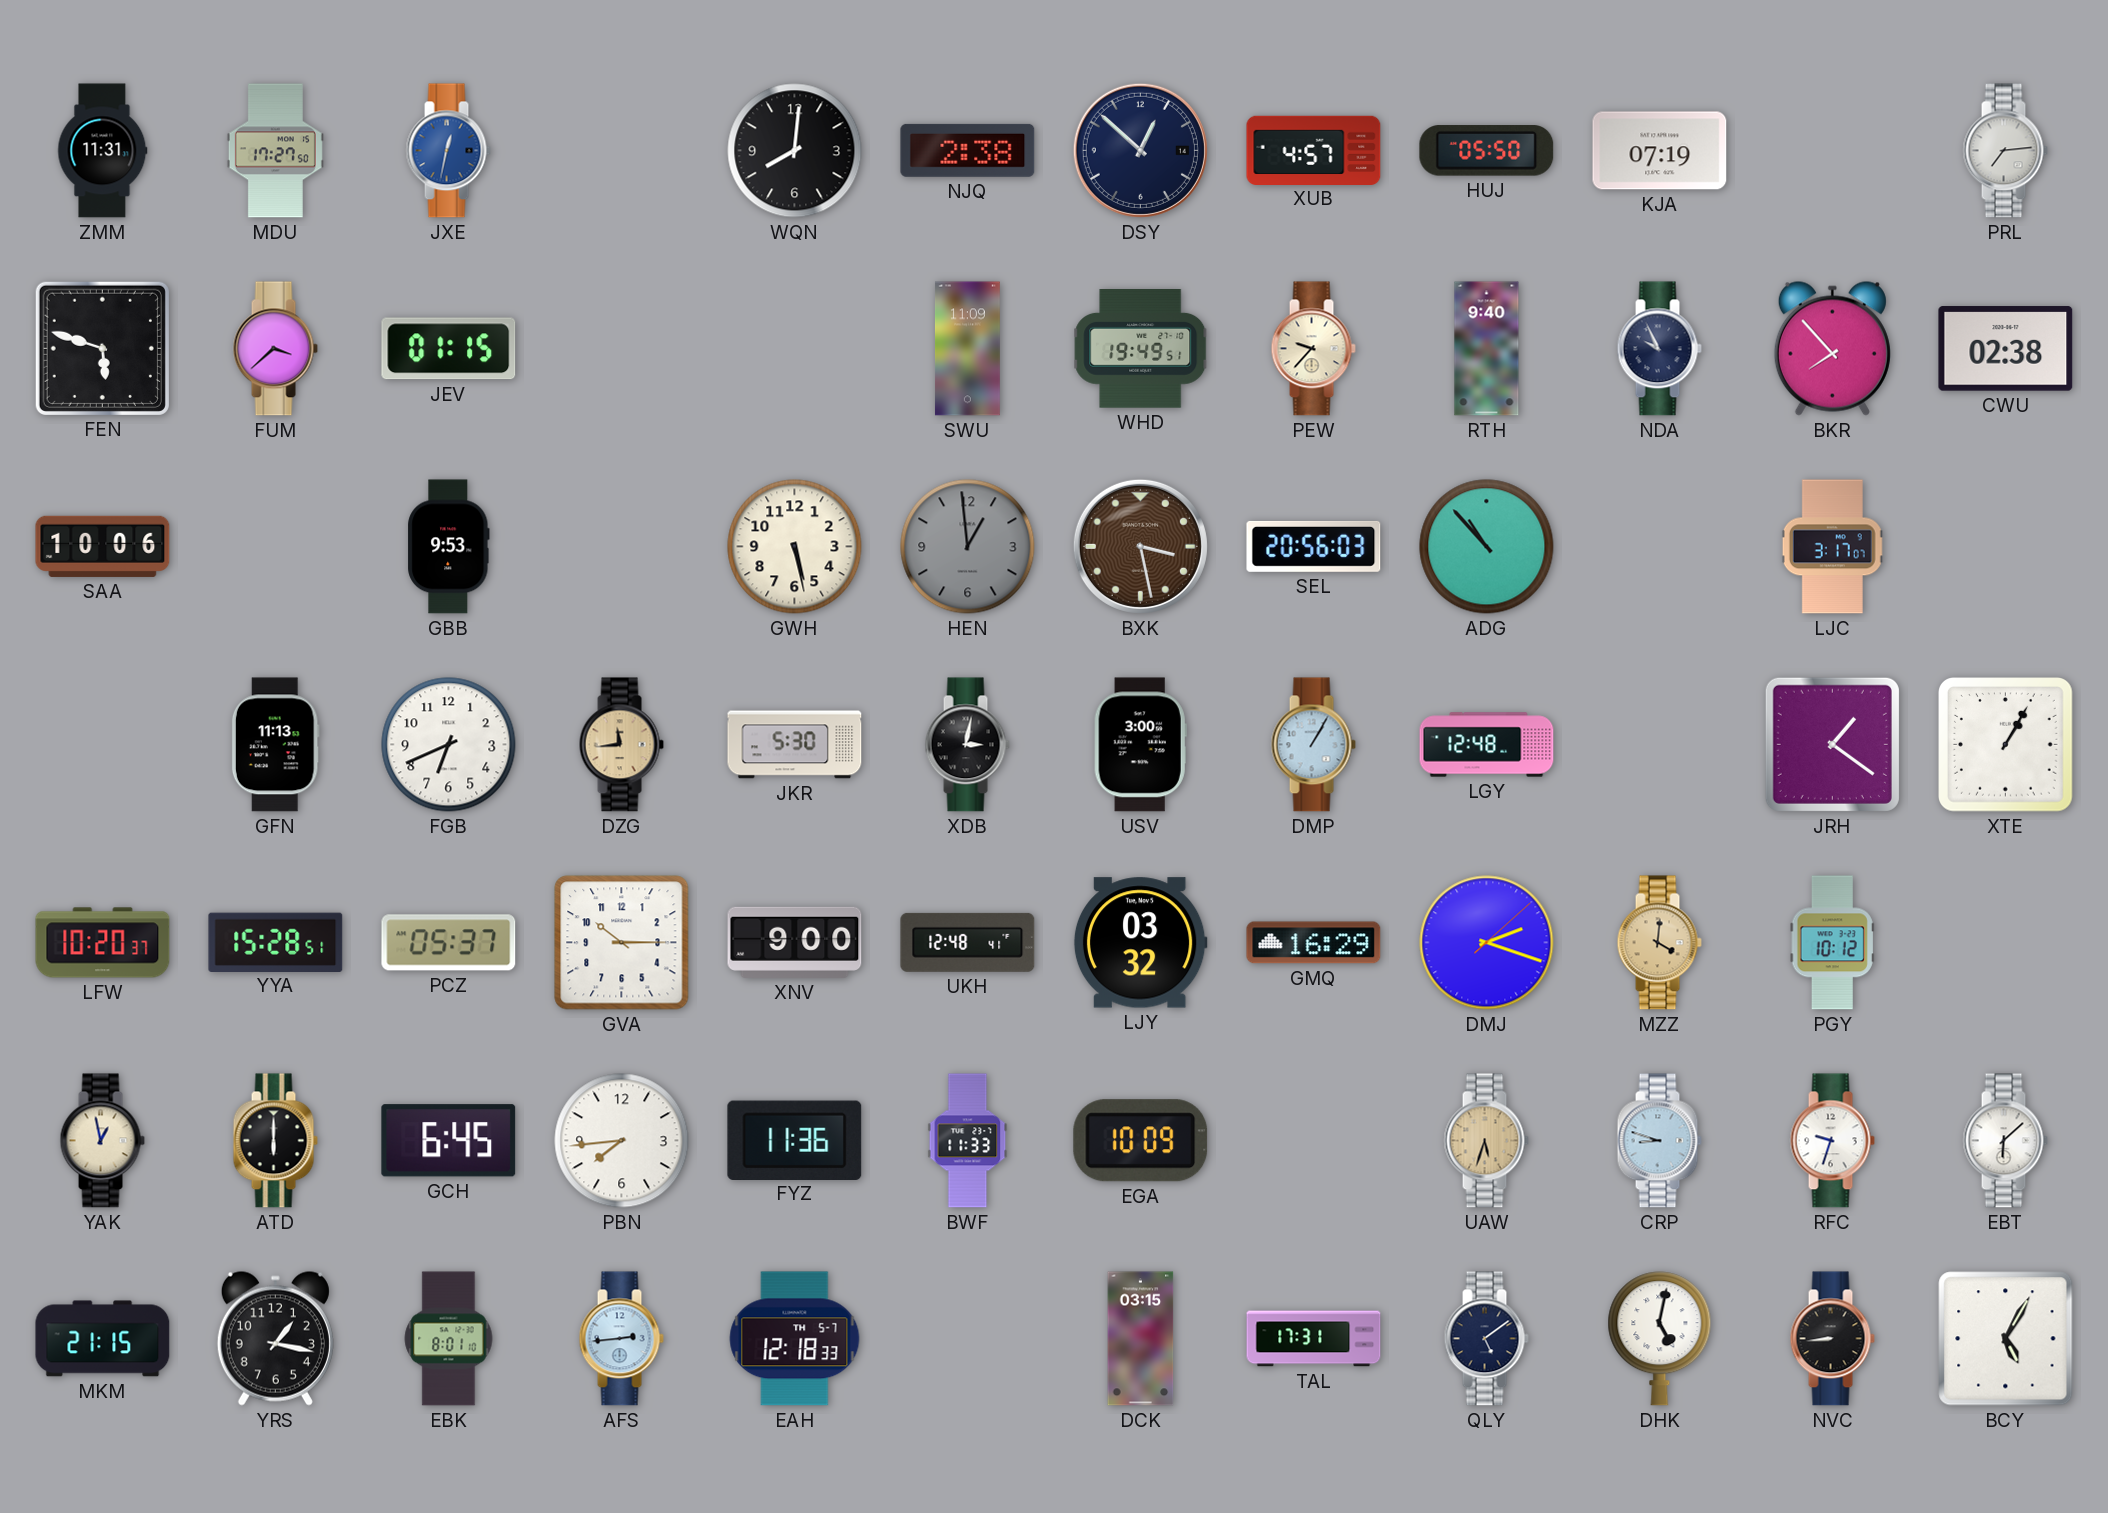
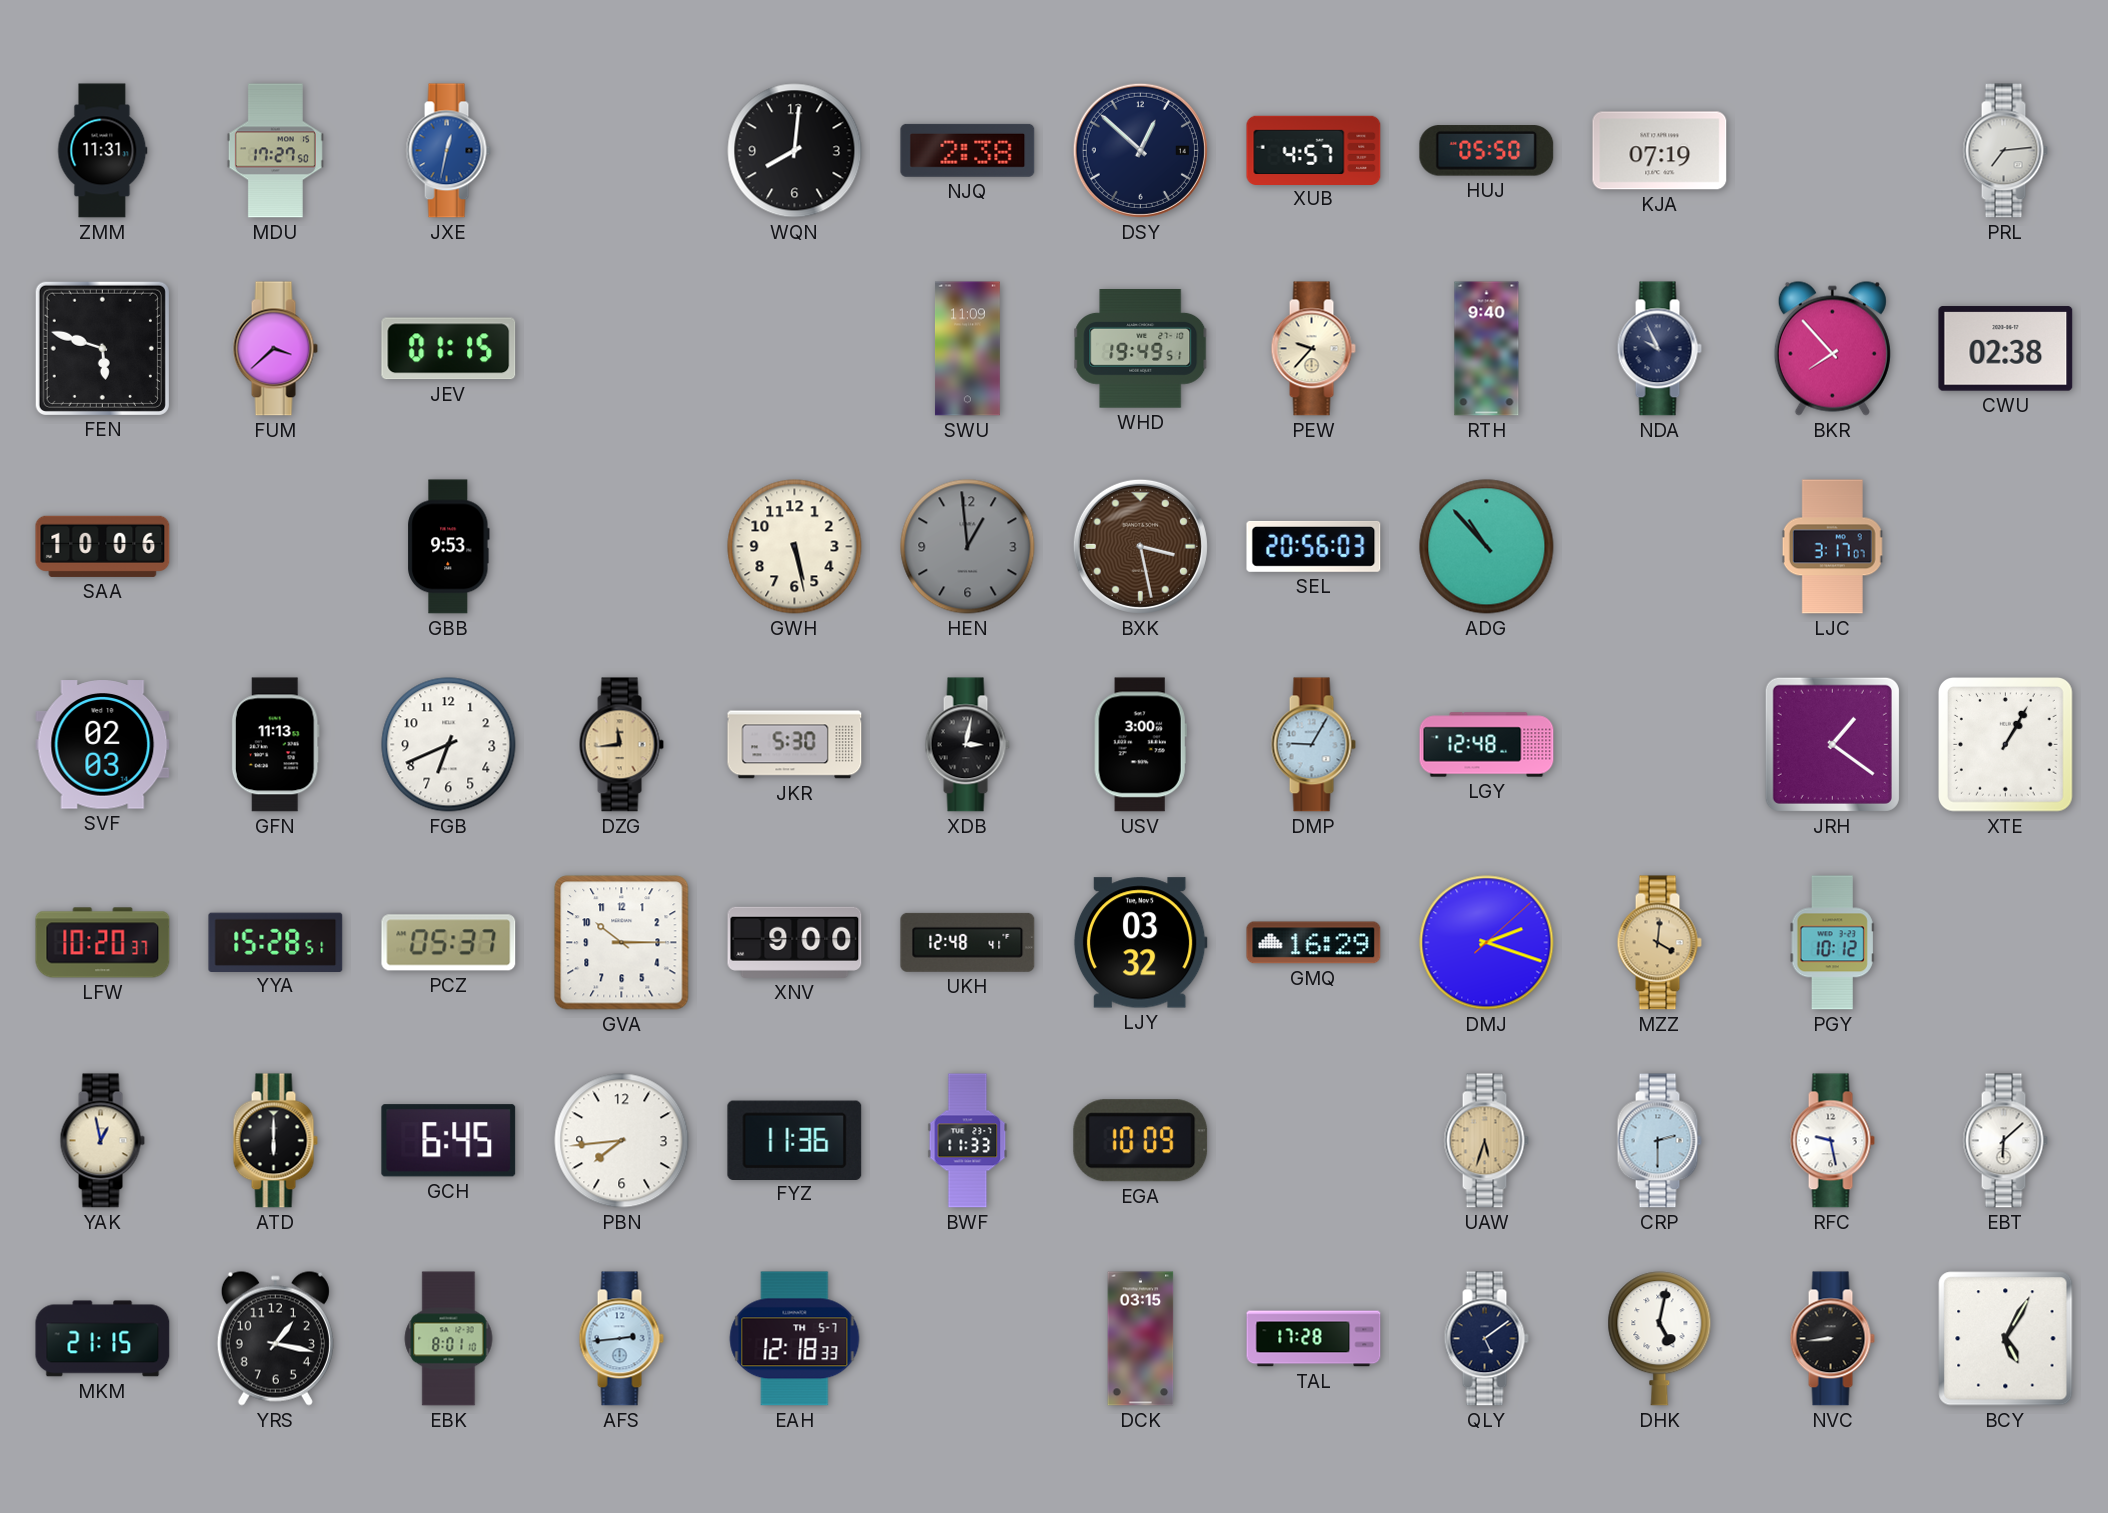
SVF: none -> 02:03
DMP: 1:05 -> 9:05
CRP: 8:48 -> 2:30
RFC: 9:33 -> 9:28
TAL: 17:31 -> 17:28
